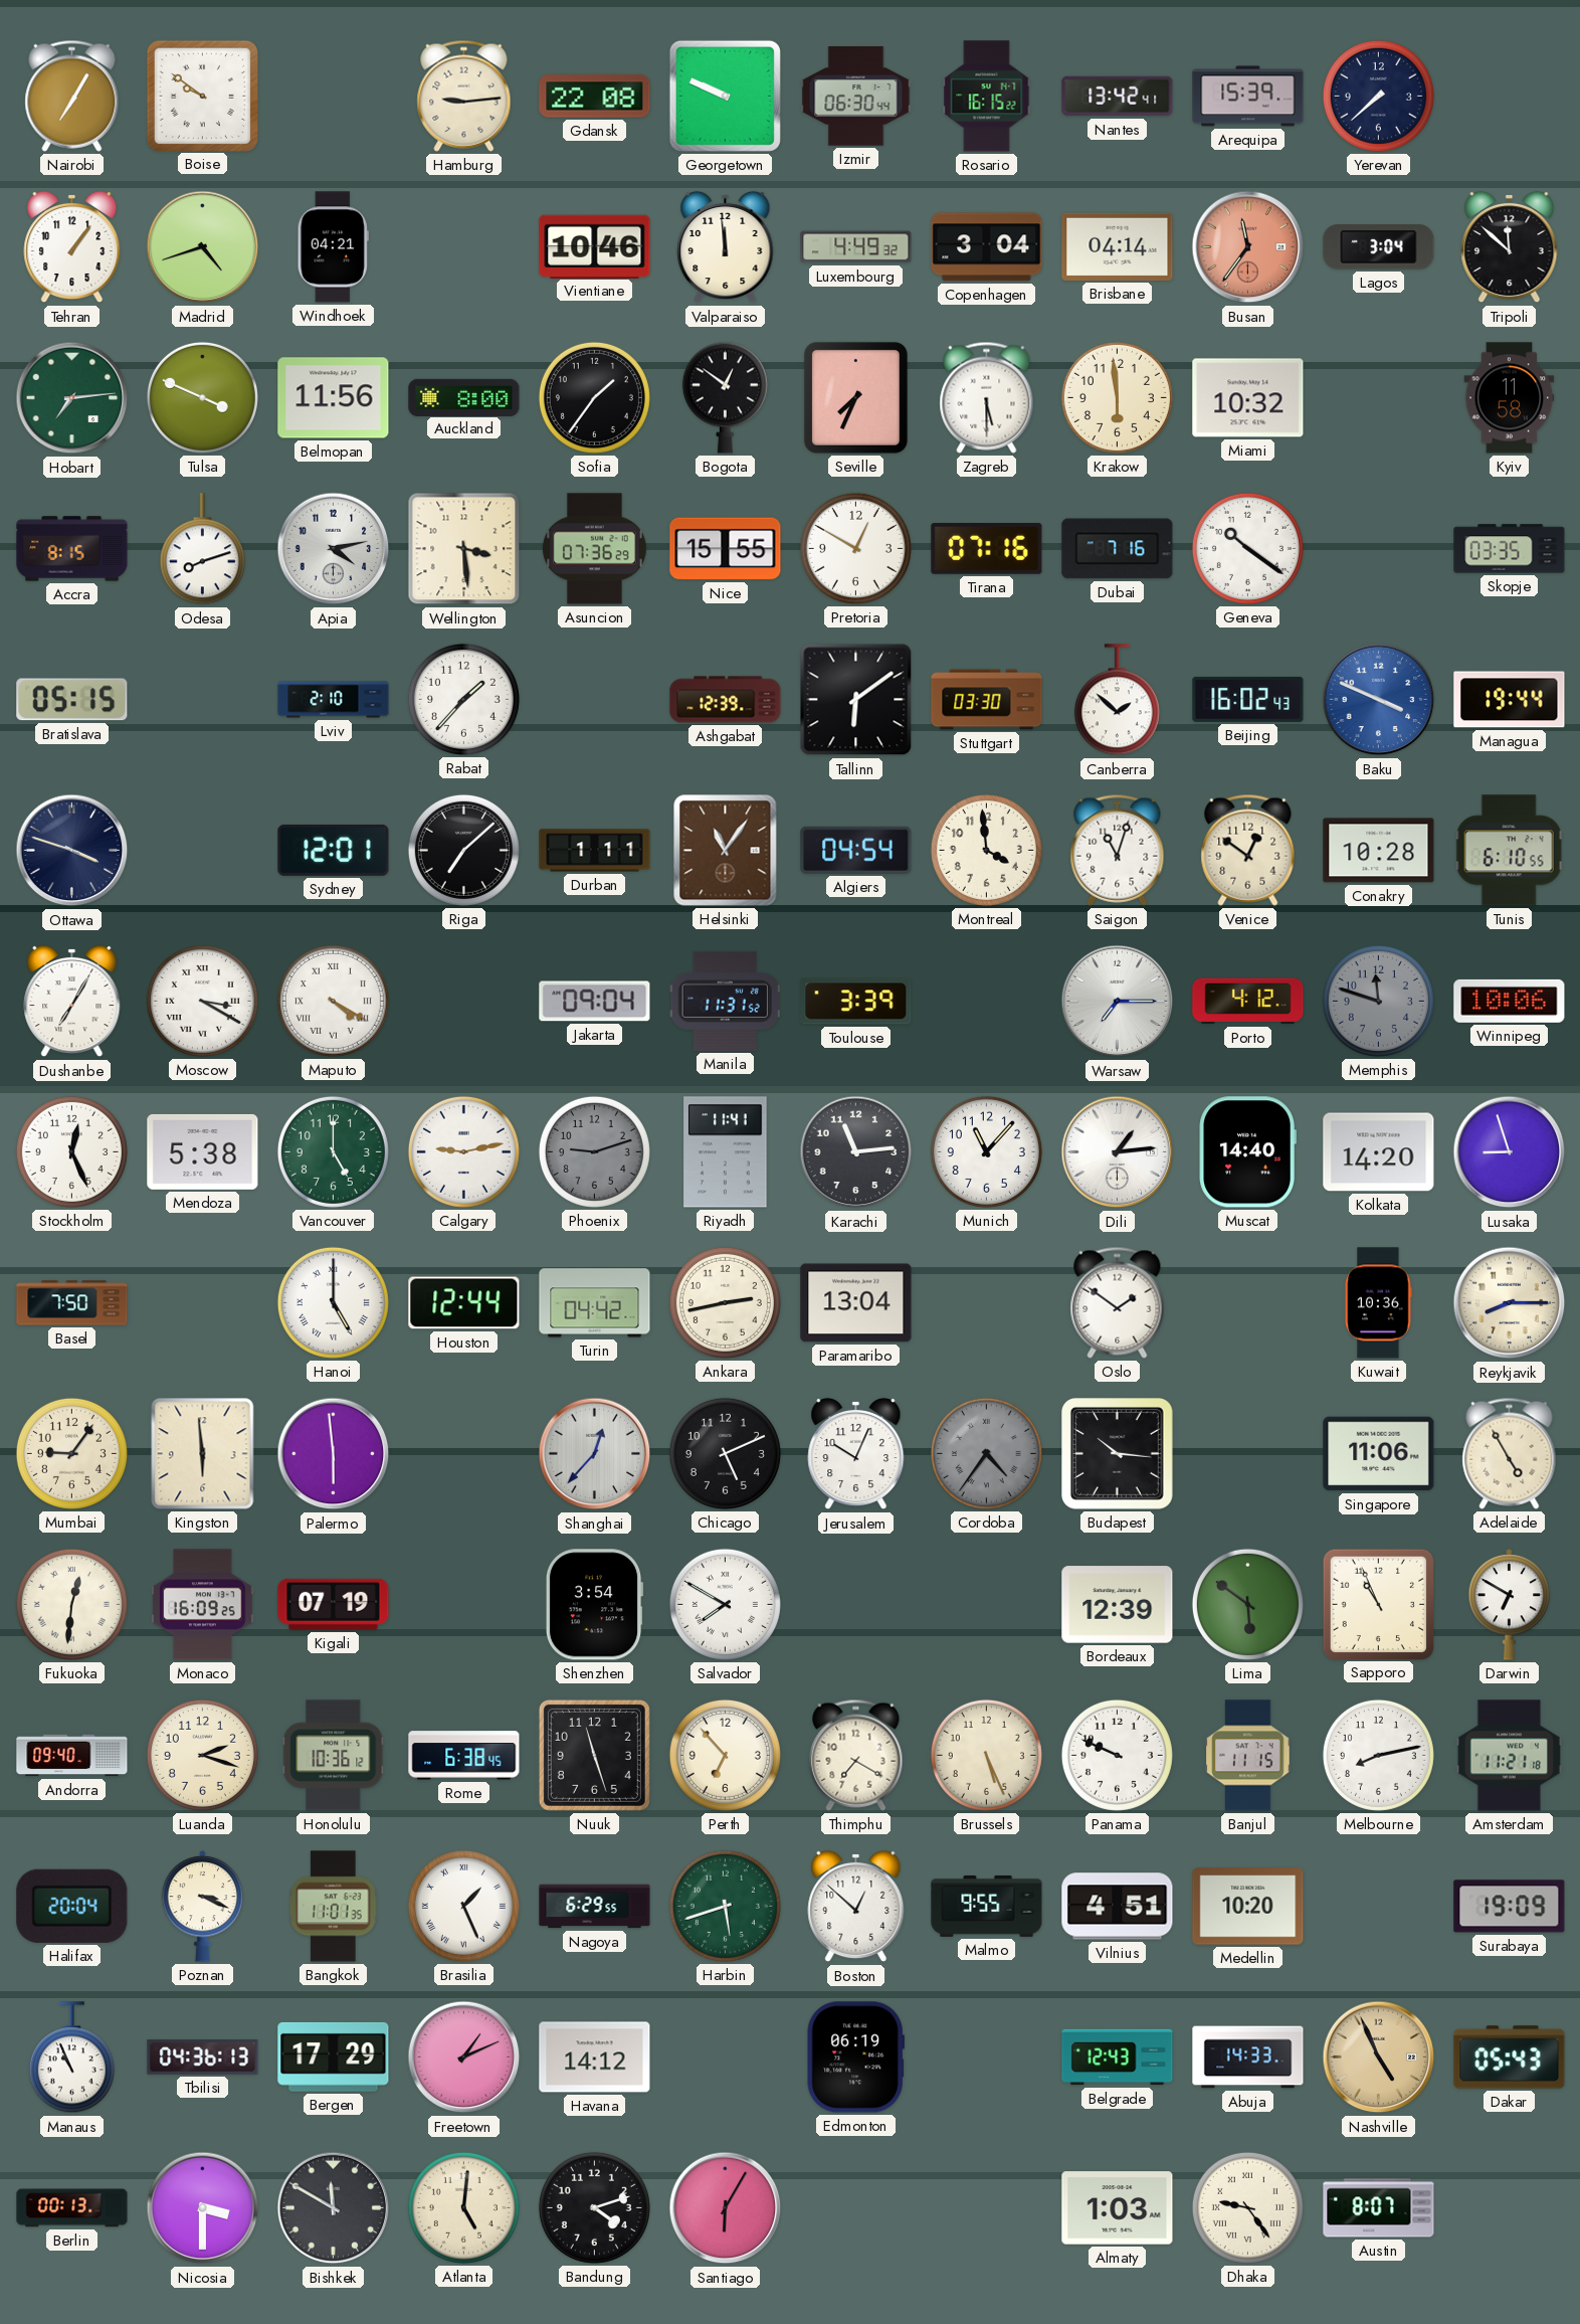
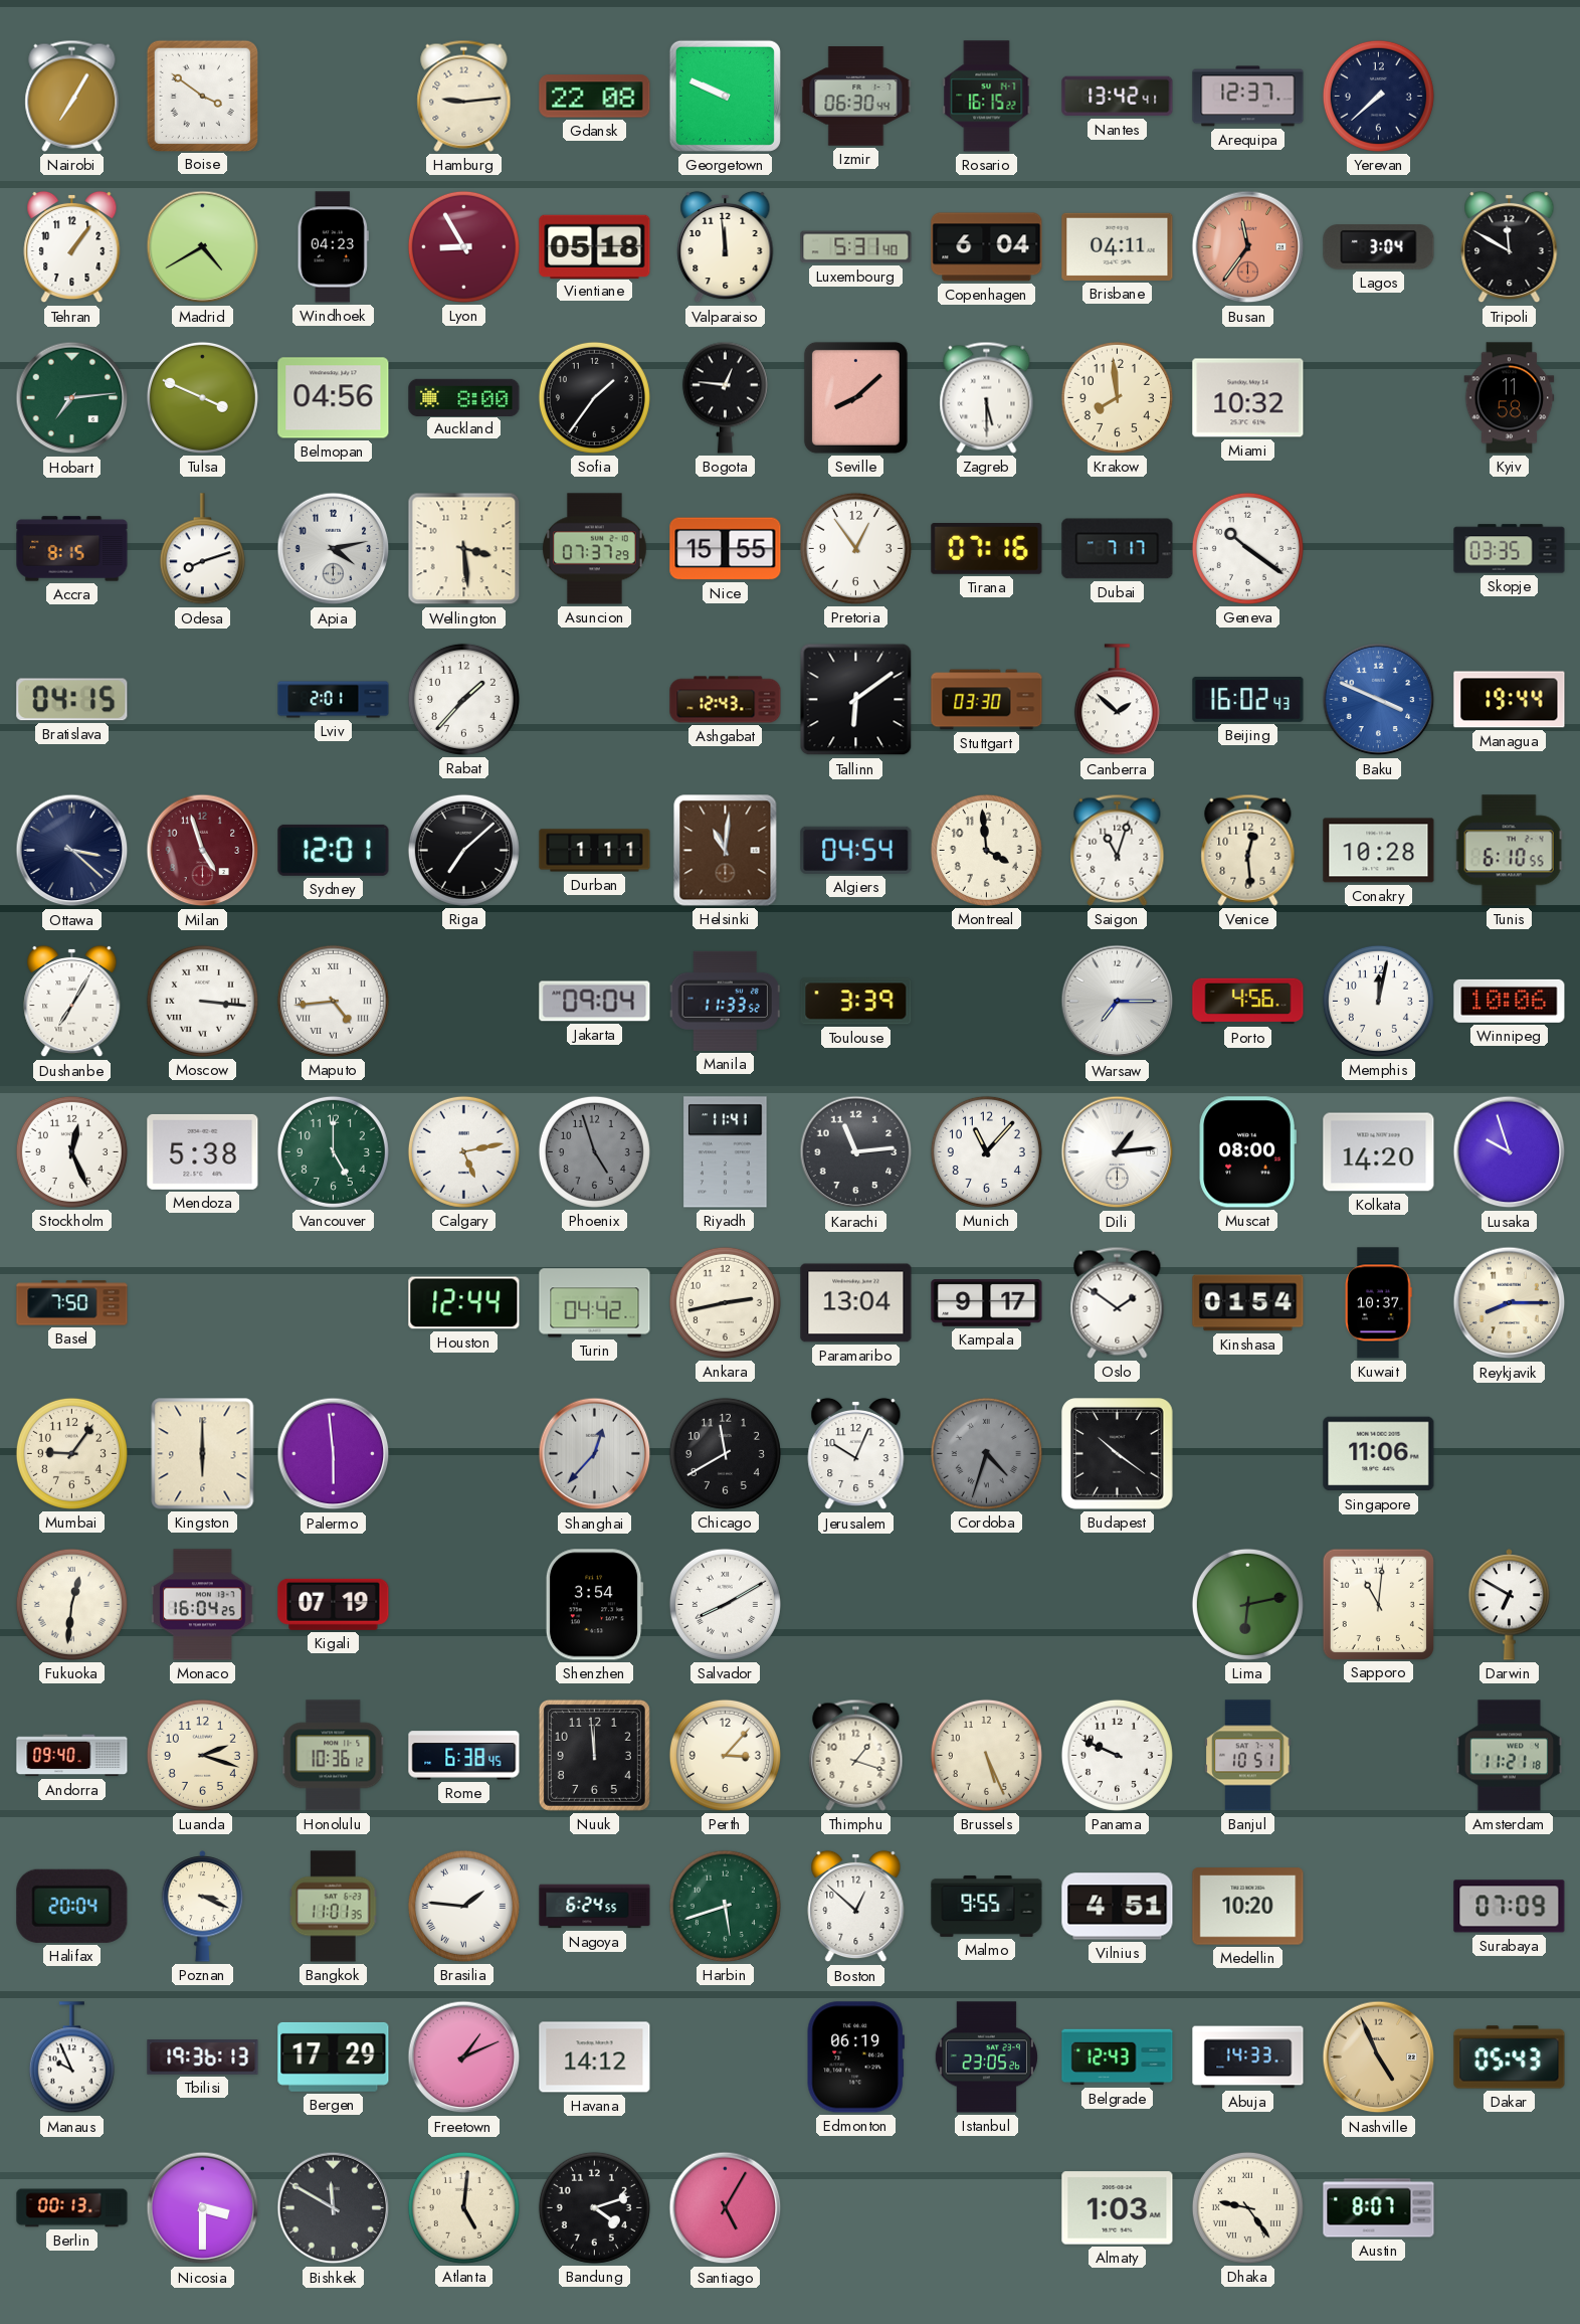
Boise: 9:51 -> 3:51
Arequipa: 15:39 -> 12:37
Madrid: 4:42 -> 4:40
Windhoek: 04:21 -> 04:23
Lyon: none -> 8:55
Vientiane: 10:46 -> 05:18
Luxembourg: 4:49 -> 5:31
Copenhagen: 3:04 -> 6:04
Brisbane: 04:14 -> 04:11
Tripoli: 11:52 -> 11:50
Belmopan: 11:56 -> 04:56
Bogota: 12:51 -> 12:46
Seville: 7:34 -> 8:08
Krakow: 5:59 -> 7:59
Asuncion: 07:36 -> 07:37
Pretoria: 12:50 -> 12:54
Dubai: 7:16 -> 7:17
Bratislava: 05:15 -> 04:15
Lviv: 2:10 -> 2:01
Ashgabat: 12:39 -> 12:43
Ottawa: 3:48 -> 3:22
Milan: none -> 4:57
Helsinki: 11:06 -> 11:01
Venice: 12:51 -> 12:29
Moscow: 3:20 -> 3:16
Maputo: 4:20 -> 4:44
Manila: 11:31 -> 11:33
Porto: 4:12 -> 4:56
Memphis: 11:48 -> 12:02
Memphis dial: grey -> white
Calgary: 9:13 -> 5:13
Phoenix: 9:12 -> 4:57
Muscat: 14:40 -> 08:00
Lusaka: 8:57 -> 9:57
Hanoi: 5:00 -> none
Kampala: none -> 9:17
Kinshasa: none -> 01:54
Kuwait: 10:36 -> 10:37
Kingston: 5:59 -> 6:00
Chicago: 5:11 -> 11:40
Cordoba: 4:36 -> 4:33
Budapest: 10:16 -> 10:21
Adelaide: 4:55 -> none
Monaco: 16:09 -> 16:04
Salvador: 7:50 -> 8:10
Bordeaux: 12:39 -> none
Lima: 5:51 -> 6:13
Sapporo: 10:56 -> 11:01
Nuuk: 11:27 -> 11:59
Perth: 6:53 -> 3:07
Thimphu: 7:20 -> 1:18
Banjul: 11:15 -> 10:51
Melbourne: 8:13 -> none
Brasilia: 1:26 -> 1:46
Nagoya: 6:29 -> 6:24
Surabaya: 19:09 -> 07:09
Manaus: 10:56 -> 9:56
Tbilisi: 04:36 -> 19:36
Istanbul: none -> 23:05
Santiago: 6:05 -> 5:05
